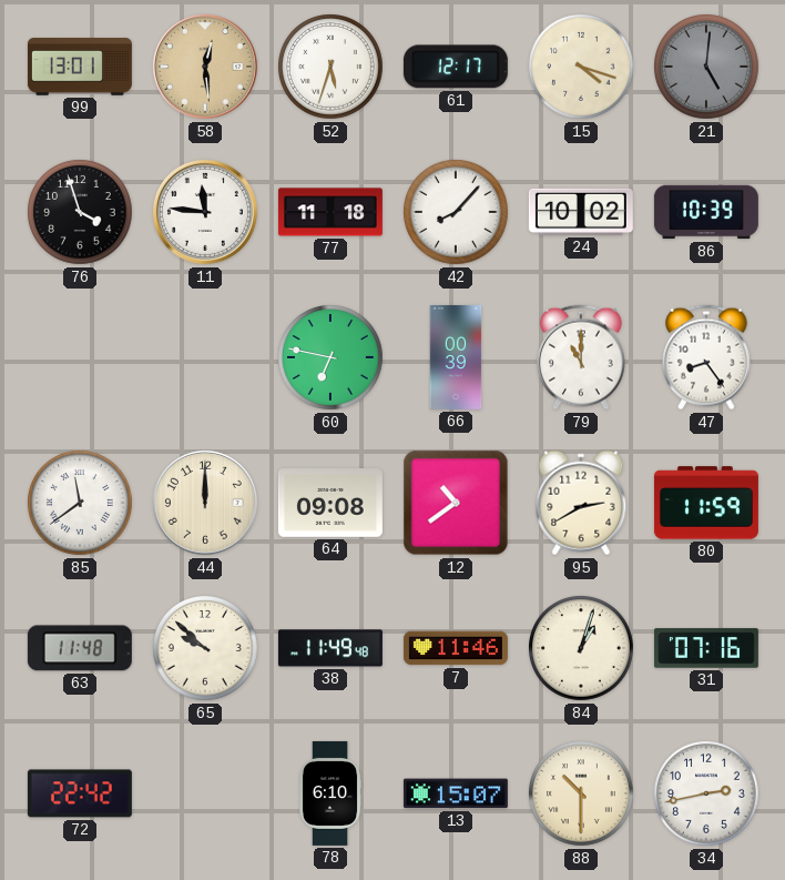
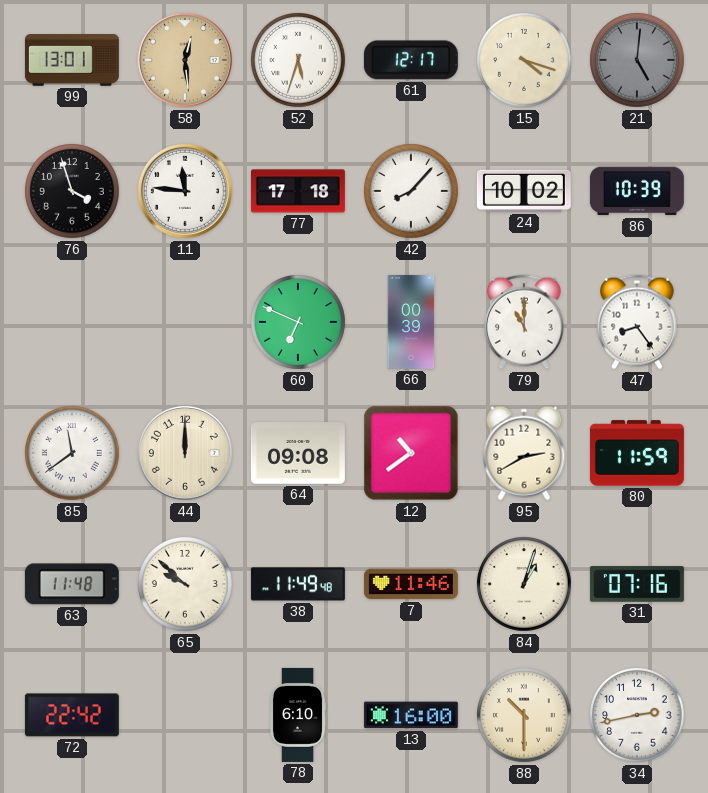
77: 11:18 -> 17:18
60: 6:47 -> 6:49
13: 15:07 -> 16:00
